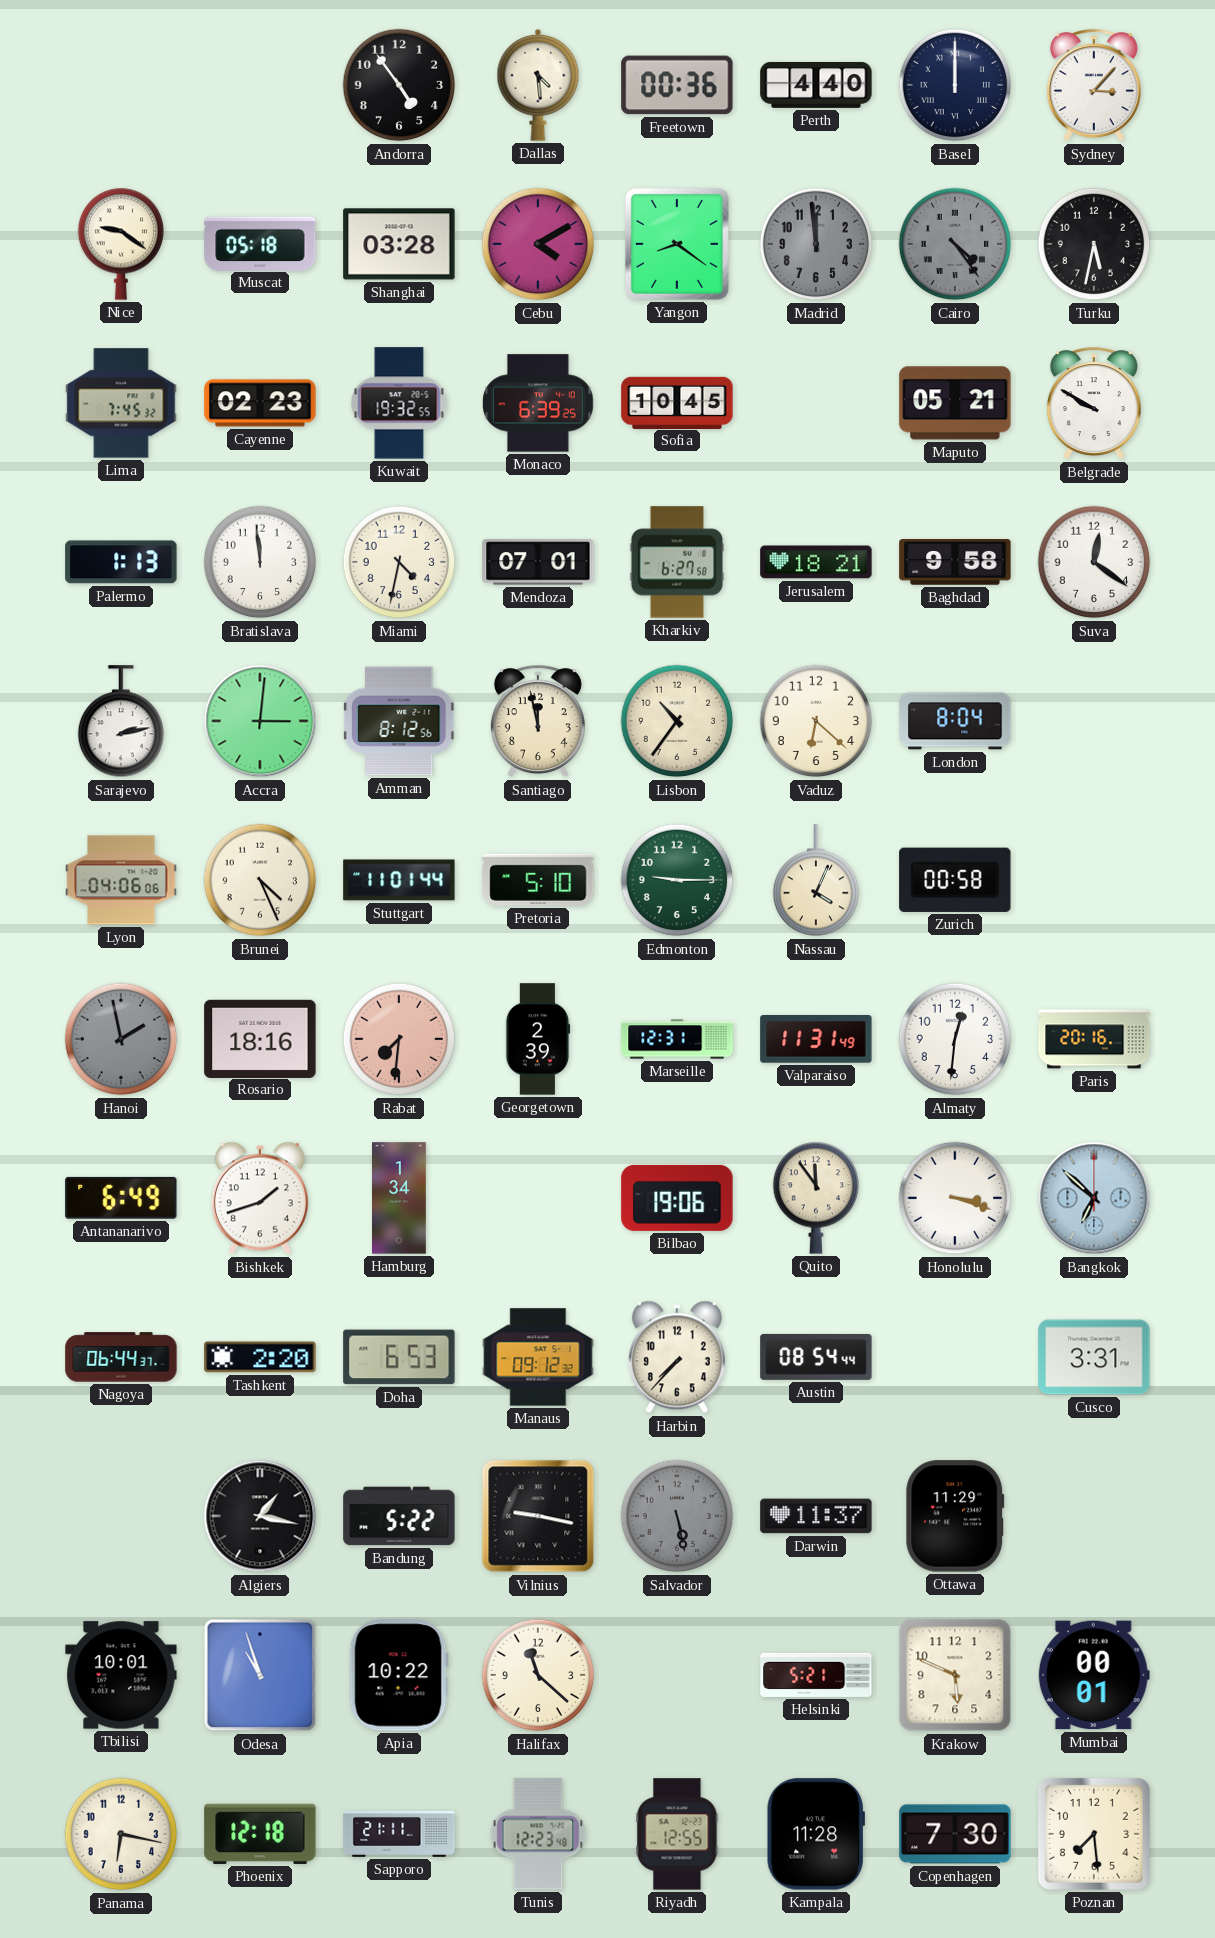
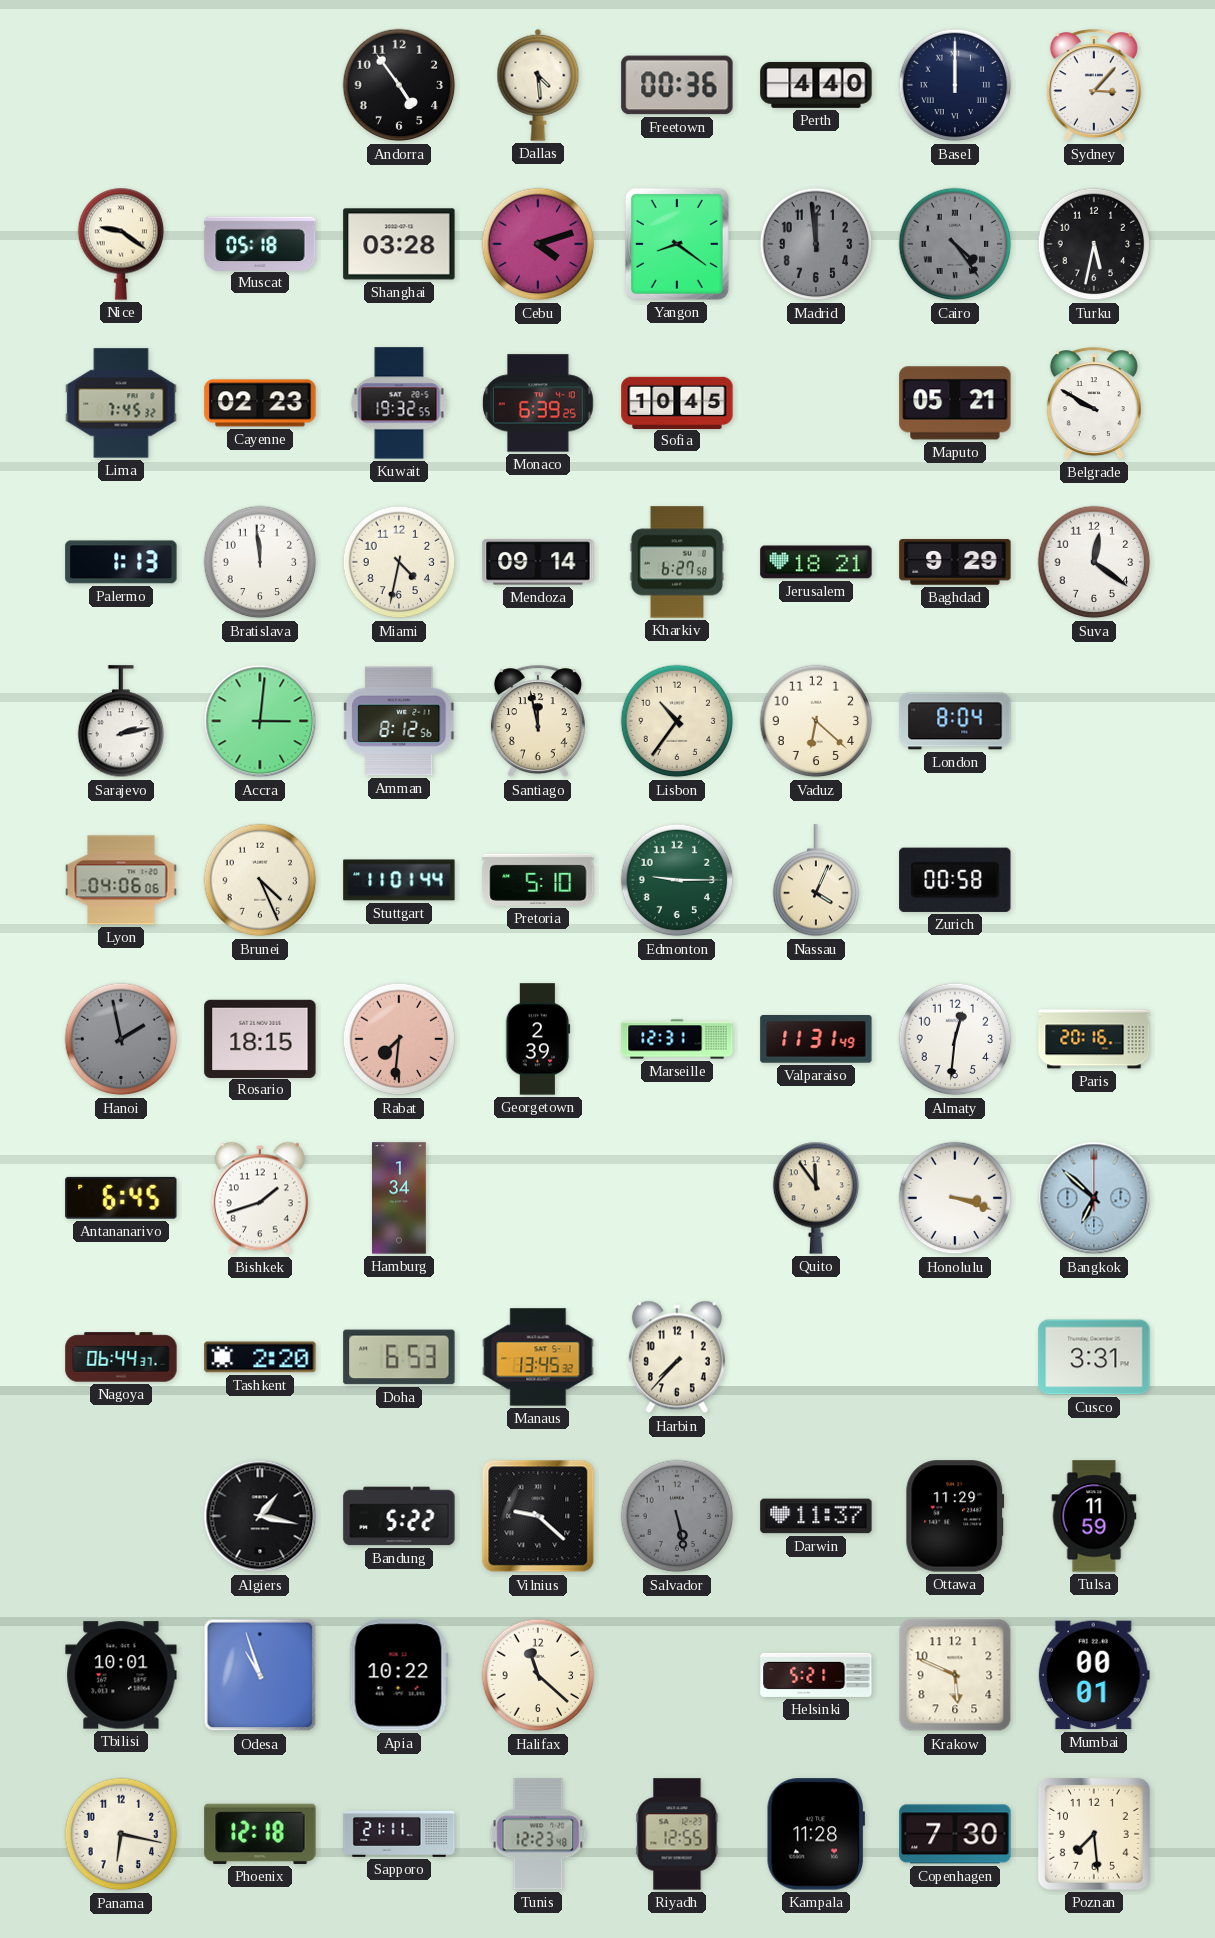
Cebu: 4:10 -> 4:12
Mendoza: 07:01 -> 09:14
Baghdad: 9:58 -> 9:29
Rosario: 18:16 -> 18:15
Antananarivo: 6:49 -> 6:45
Bilbao: 19:06 -> none
Manaus: 09:12 -> 13:45
Austin: 08:54 -> none
Vilnius: 9:17 -> 9:22
Tulsa: none -> 11:59
